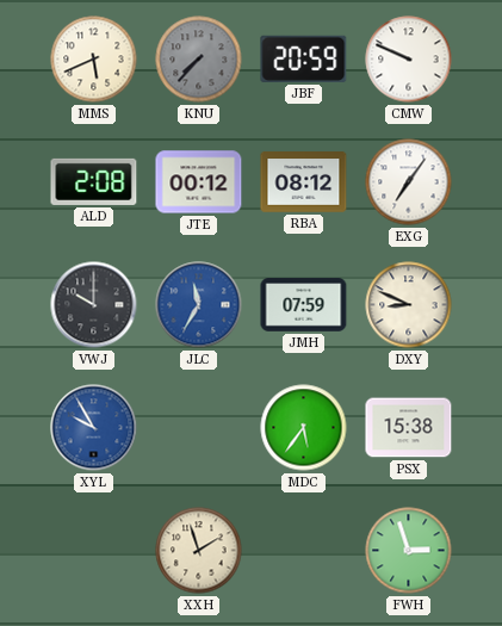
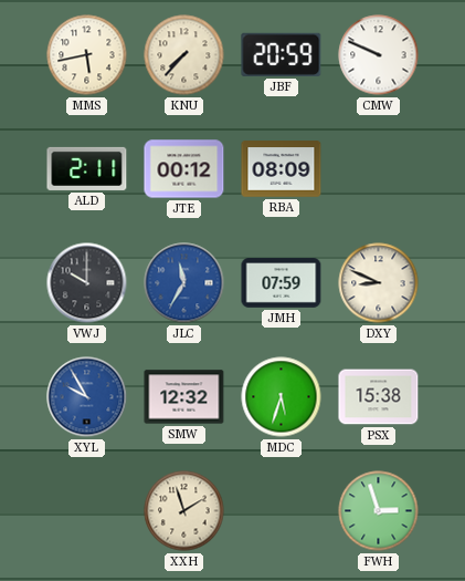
MMS: 5:41 -> 5:43
KNU dial: grey -> cream
ALD: 2:08 -> 2:11
RBA: 08:12 -> 08:09
EXG: 7:06 -> none
SMW: none -> 12:32
MDC: 5:36 -> 5:33
